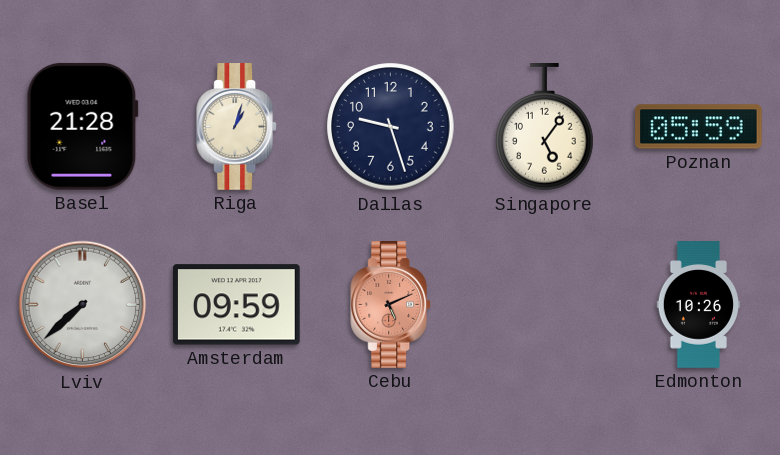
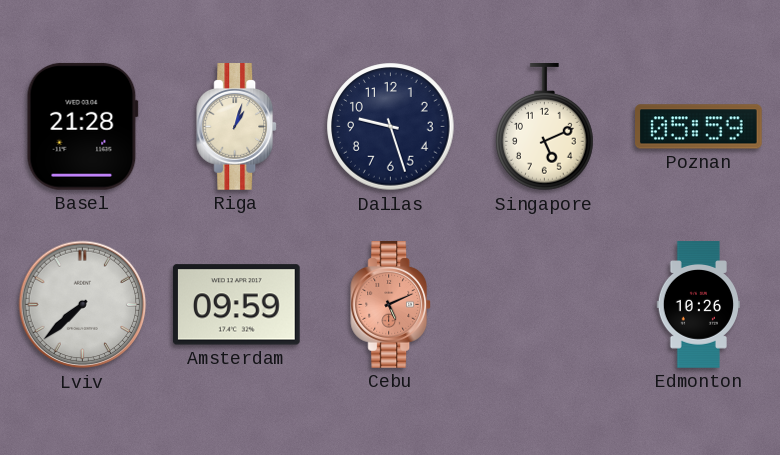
Singapore: 5:06 -> 5:11
